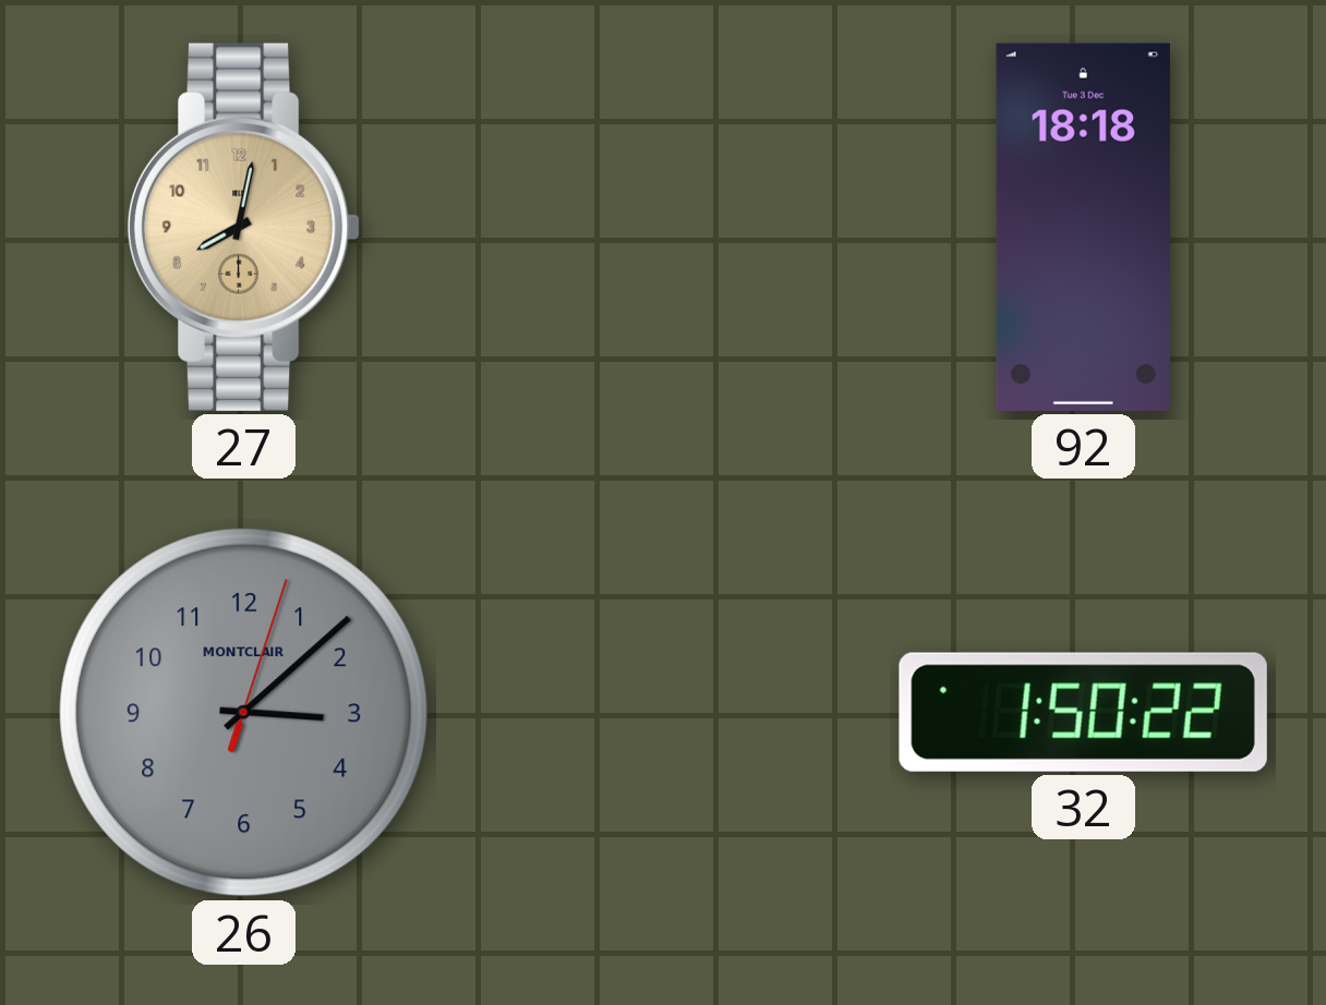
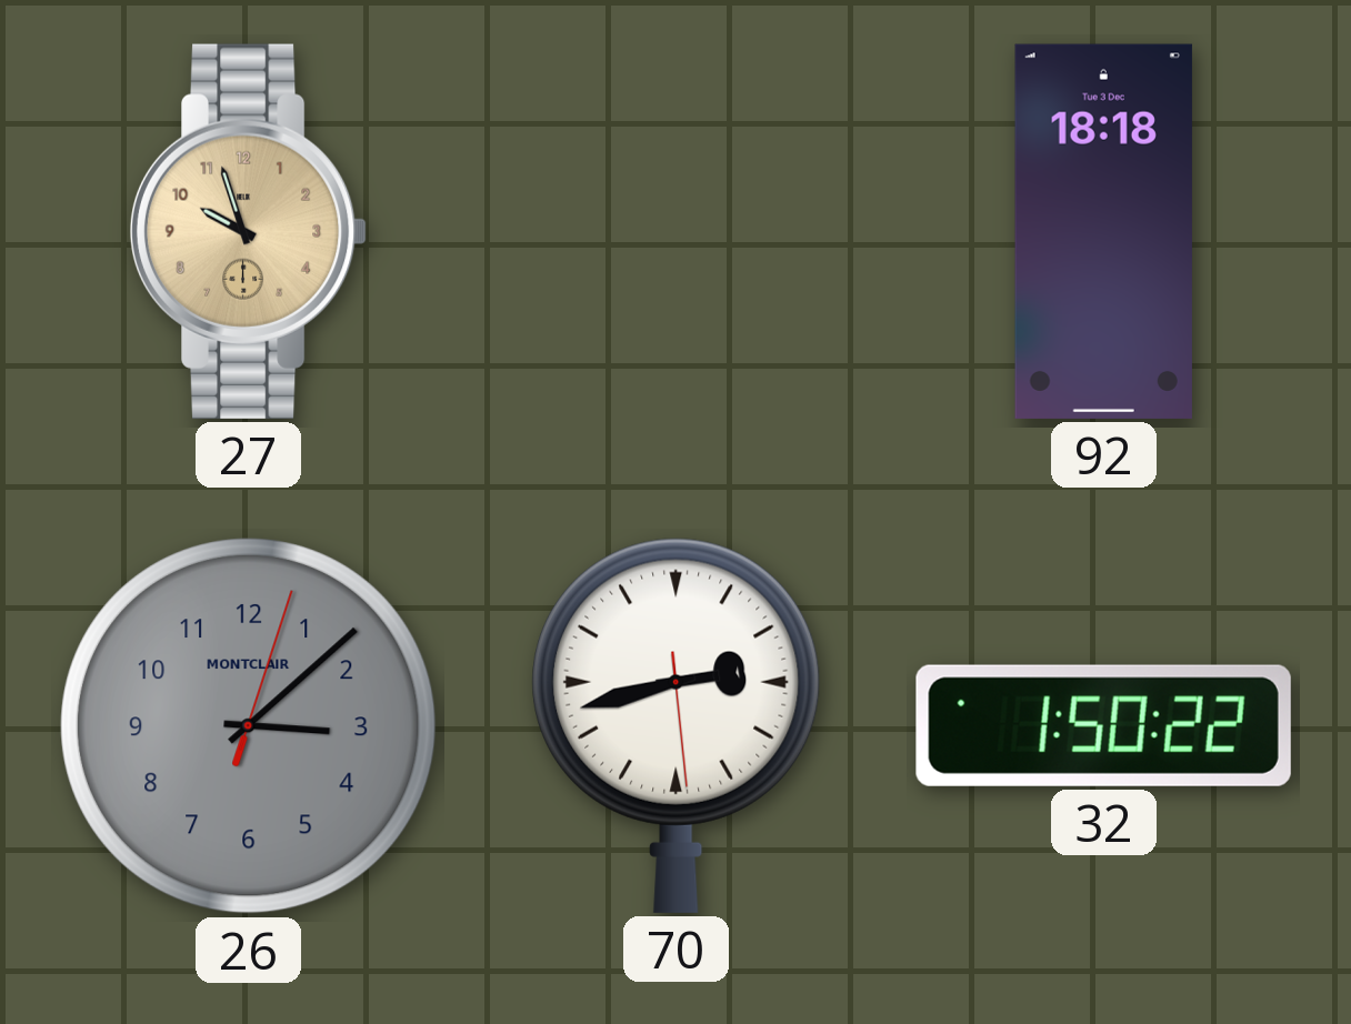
27: 8:02 -> 9:57
70: none -> 2:42
